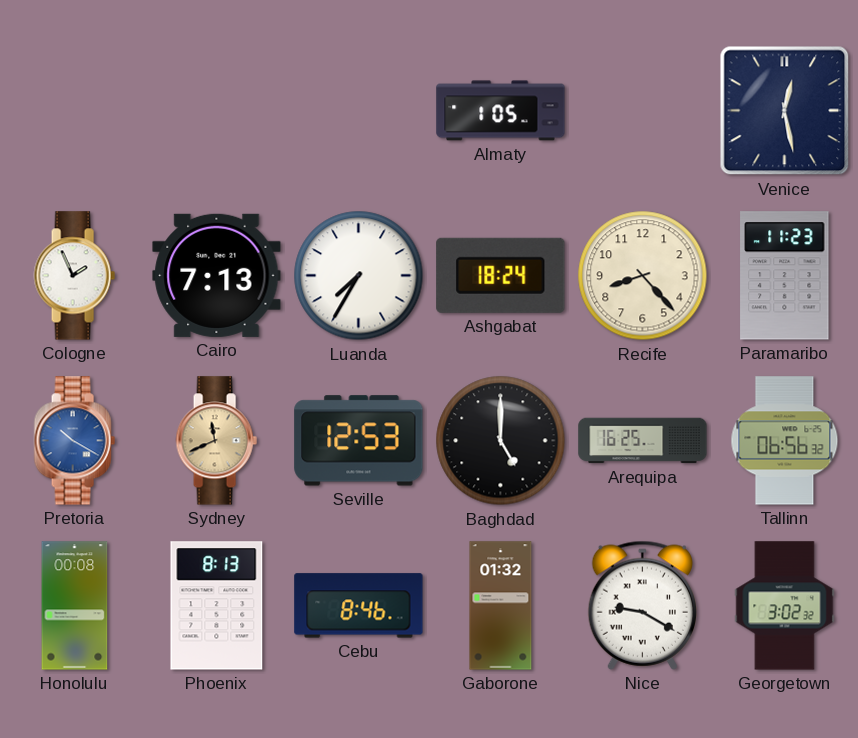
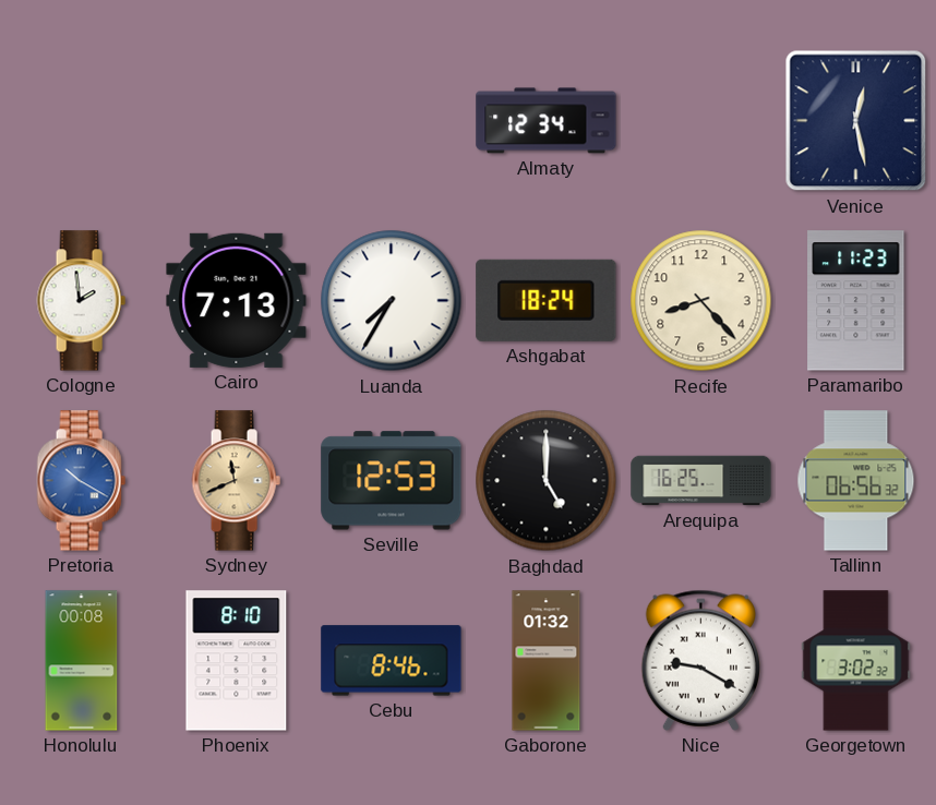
Almaty: 1:05 -> 12:34
Cologne: 1:56 -> 1:59
Phoenix: 8:13 -> 8:10
